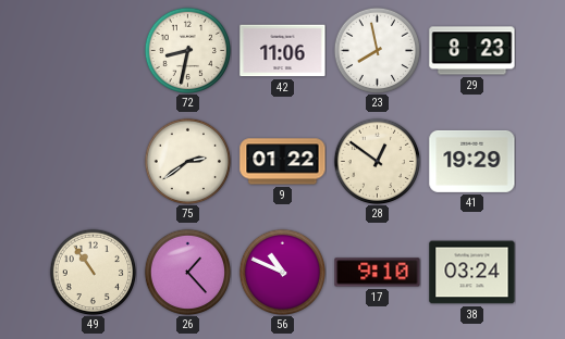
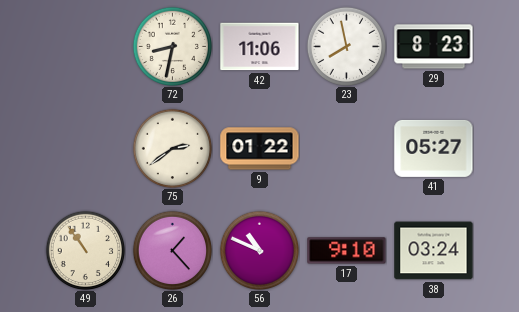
28: 12:51 -> none
41: 19:29 -> 05:27
